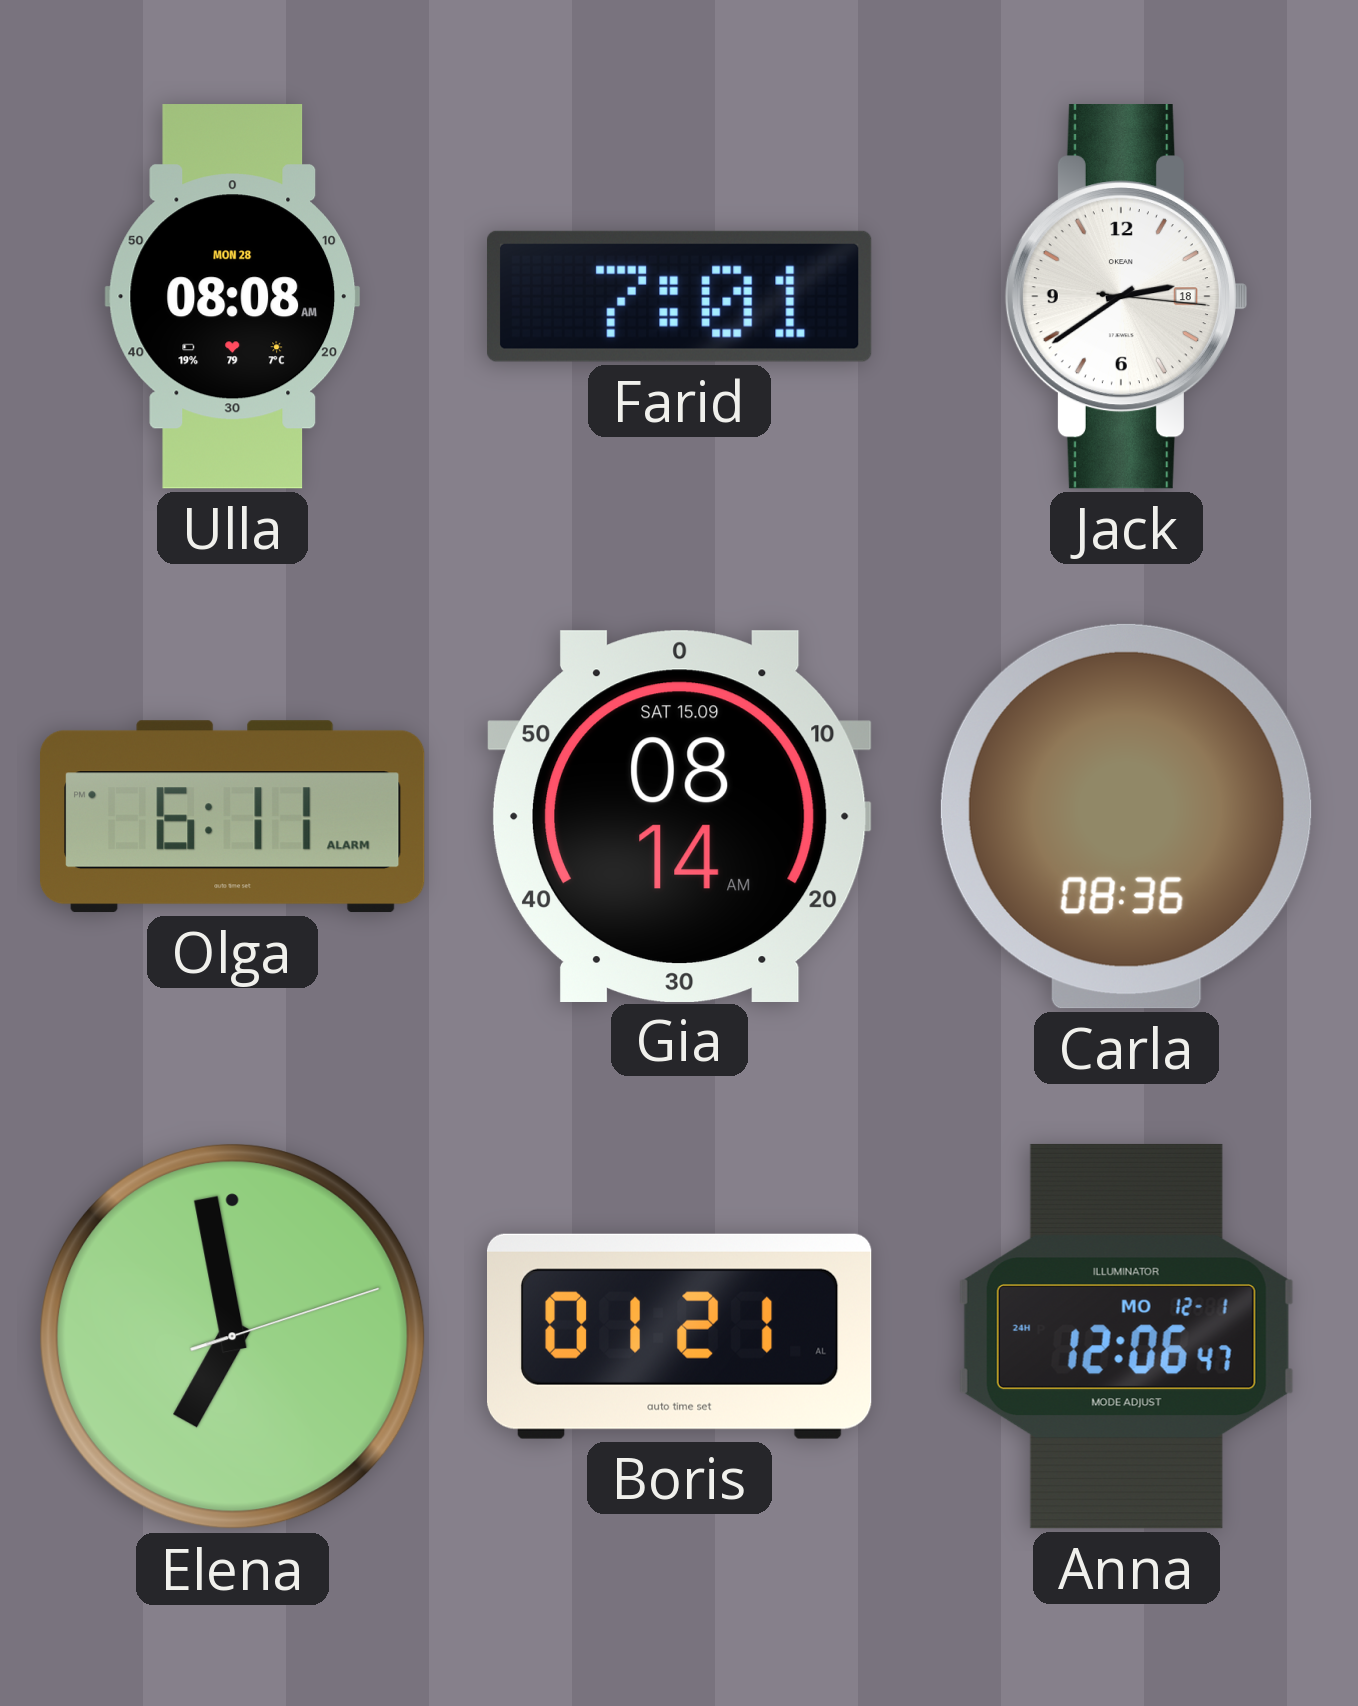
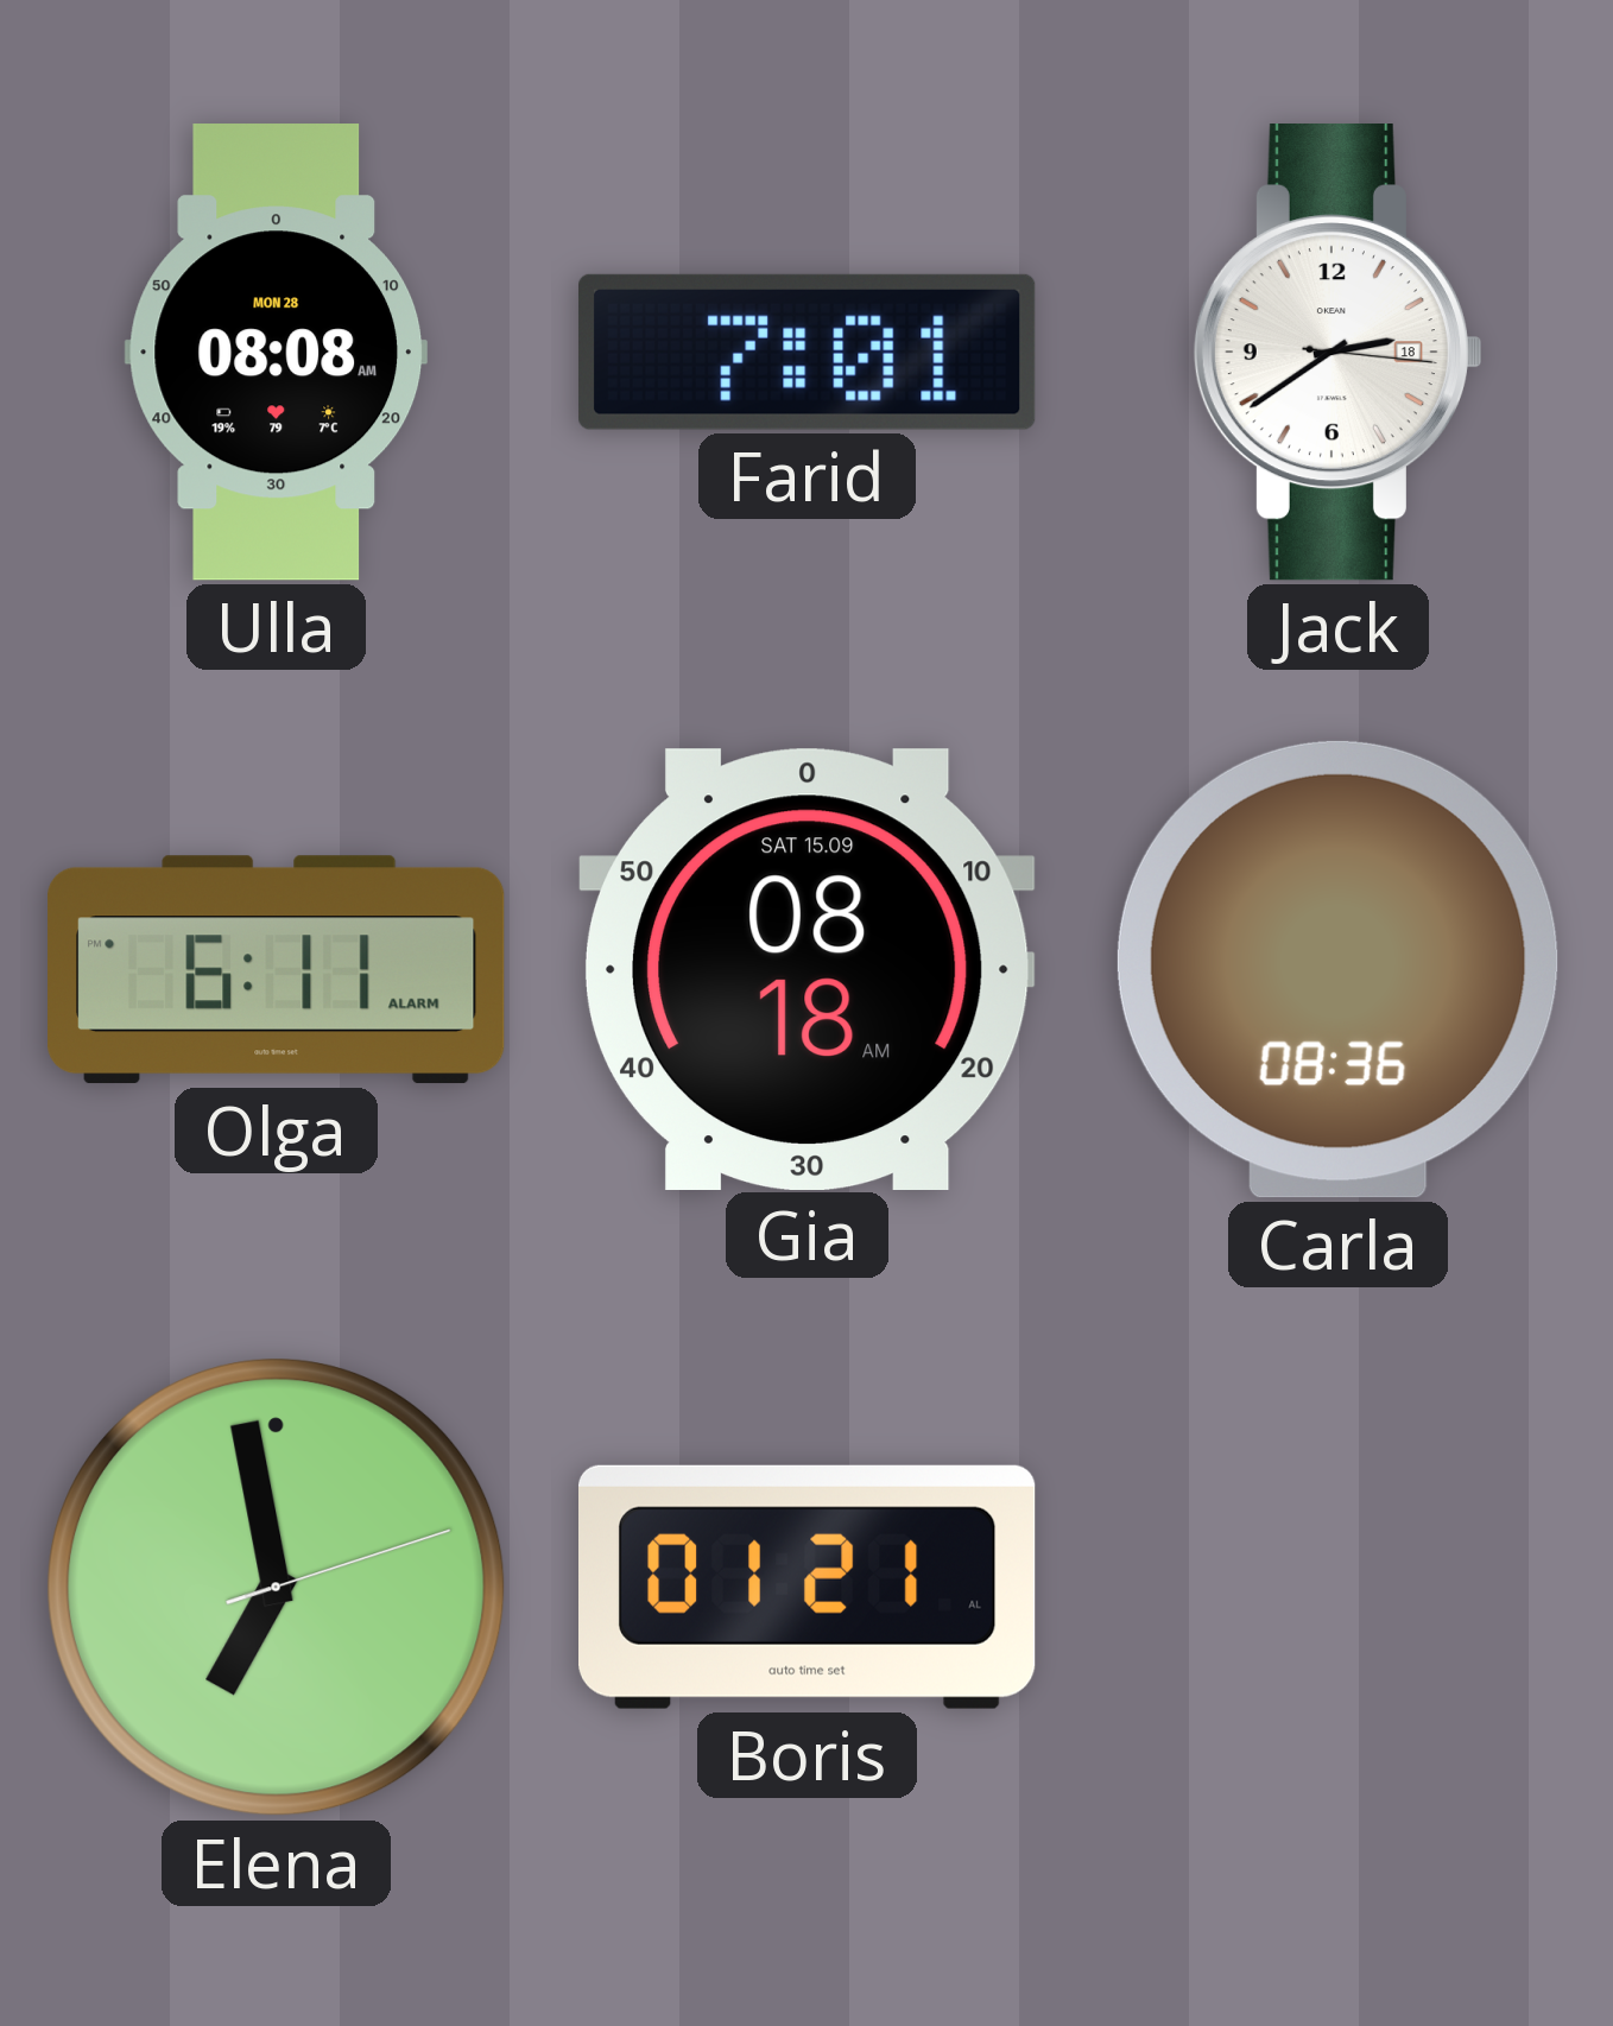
Gia: 08:14 -> 08:18
Anna: 12:06 -> none
